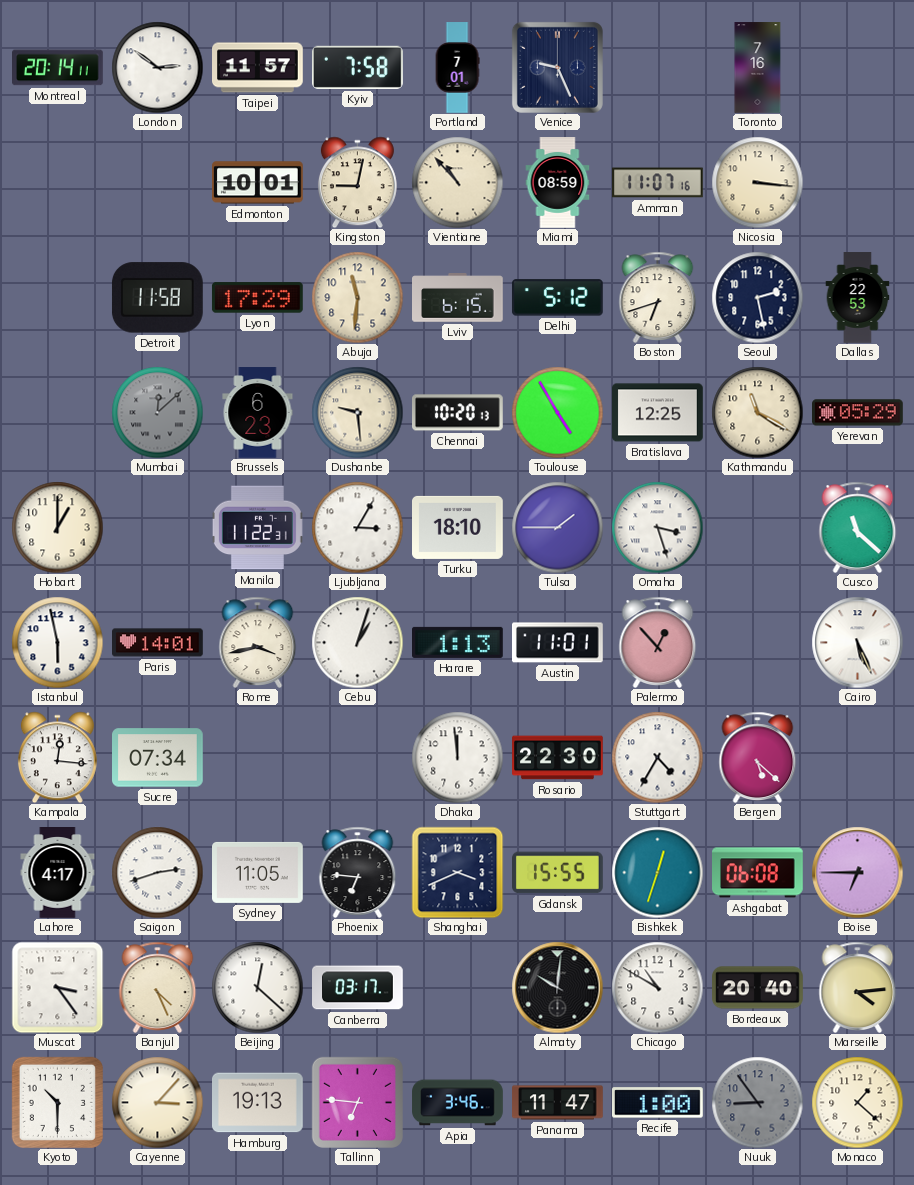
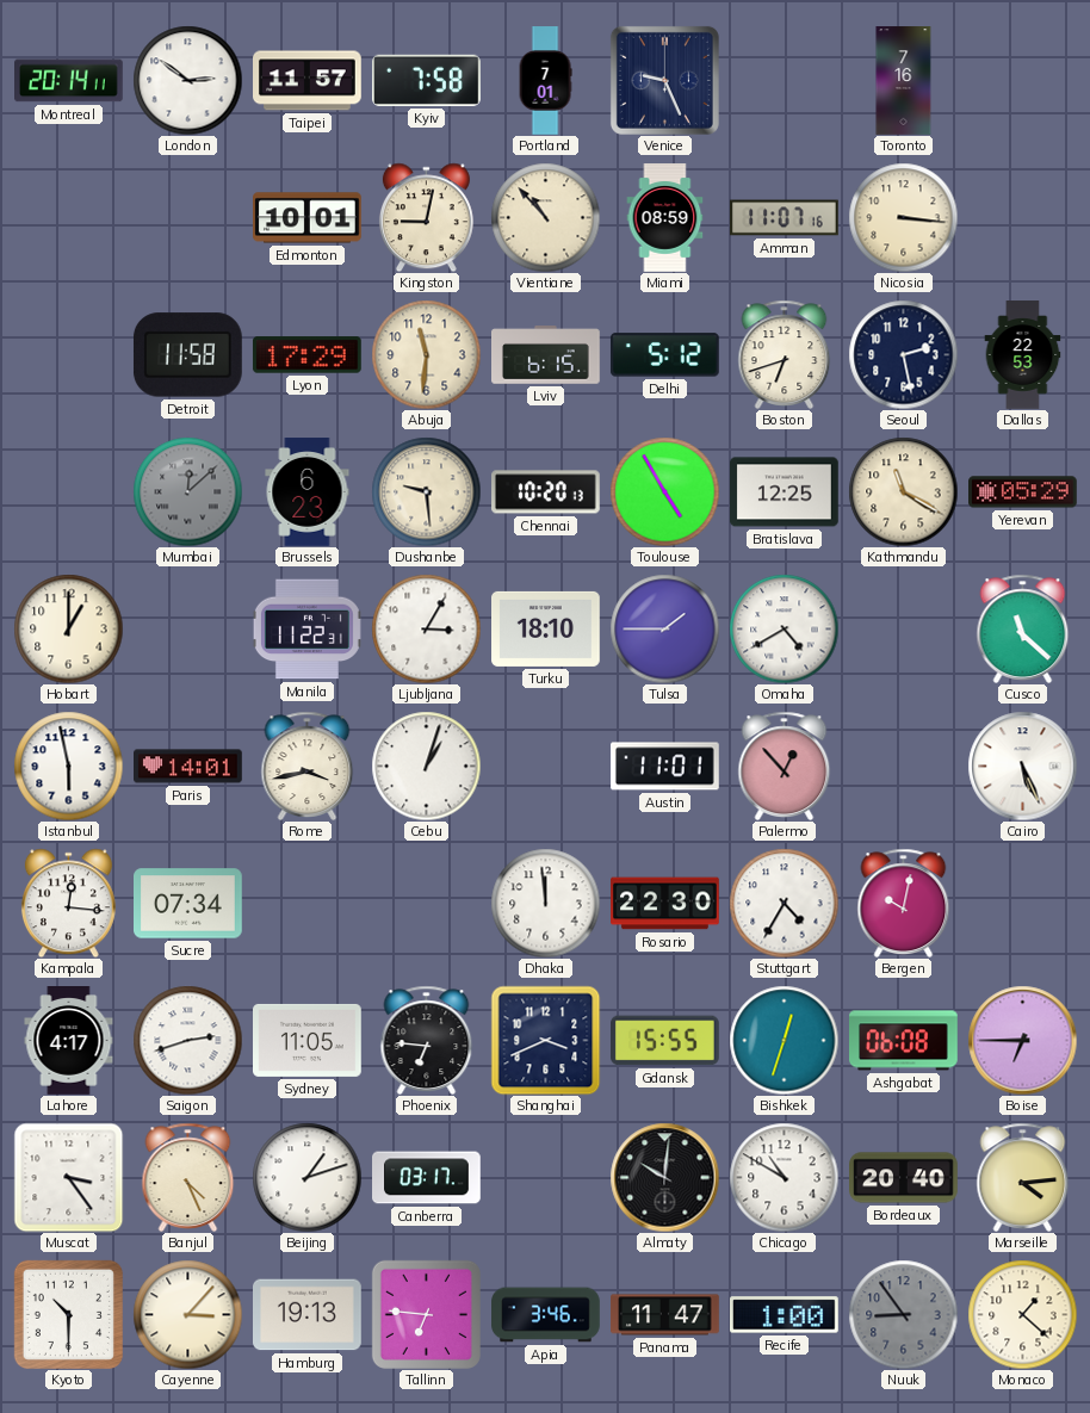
Omaha: 3:27 -> 4:40
Harare: 1:13 -> none
Bergen: 5:22 -> 10:02
Beijing: 12:22 -> 1:12
